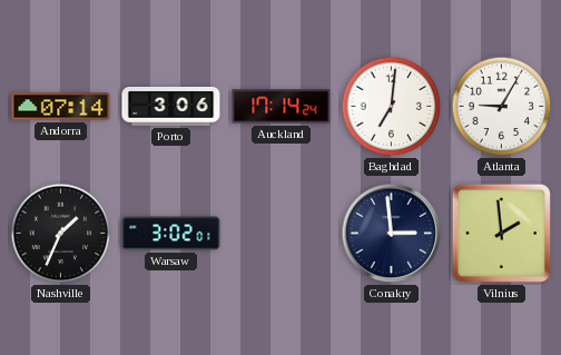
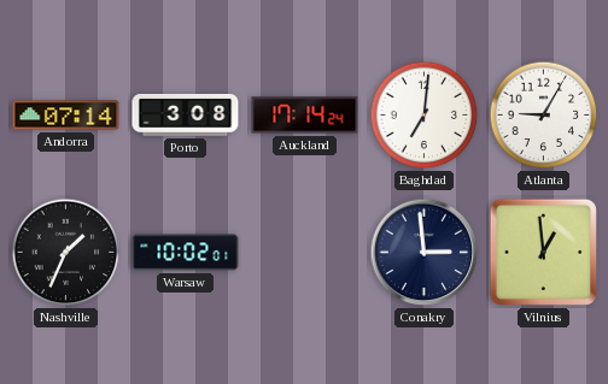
Porto: 3:06 -> 3:08
Warsaw: 3:02 -> 10:02
Vilnius: 1:59 -> 12:59
